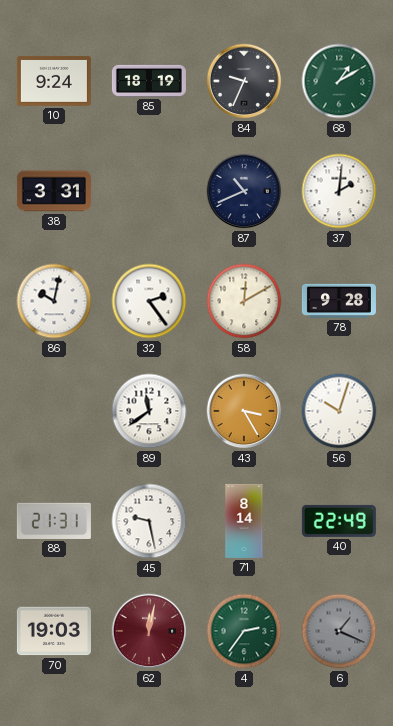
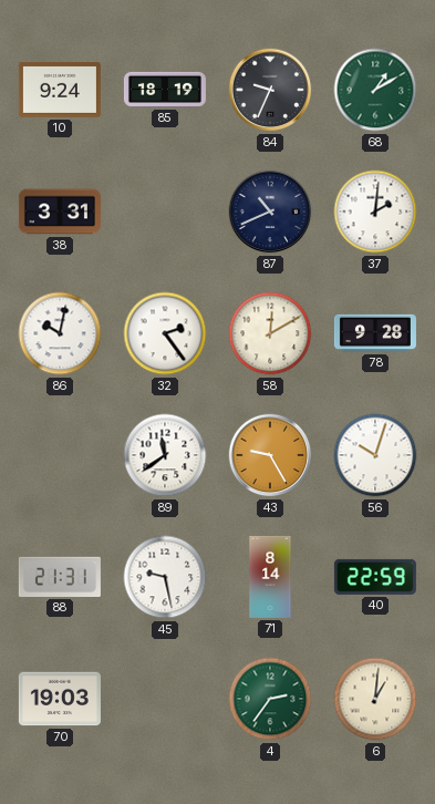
43: 3:25 -> 9:25
40: 22:49 -> 22:59
62: 12:02 -> none
6: 1:19 -> 1:01
6 dial: grey -> cream
